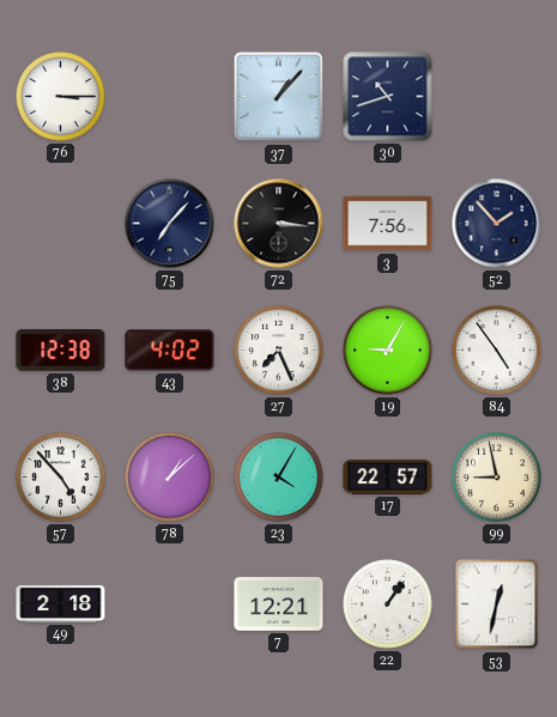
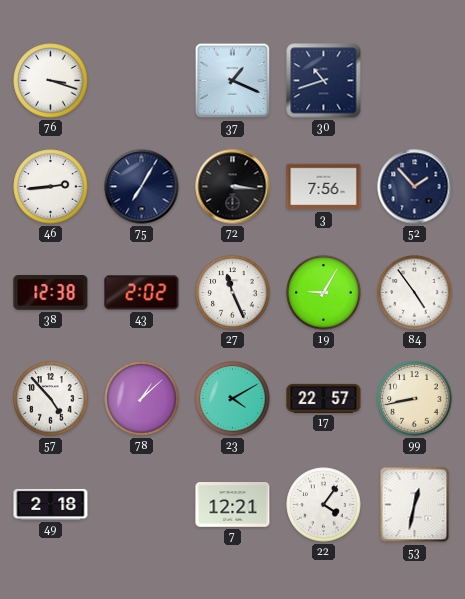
76: 3:15 -> 3:18
37: 1:07 -> 1:19
46: none -> 2:44
75: 7:07 -> 7:05
43: 4:02 -> 2:02
27: 7:26 -> 11:26
23: 4:05 -> 4:10
99: 8:58 -> 8:43
22: 1:06 -> 4:06
